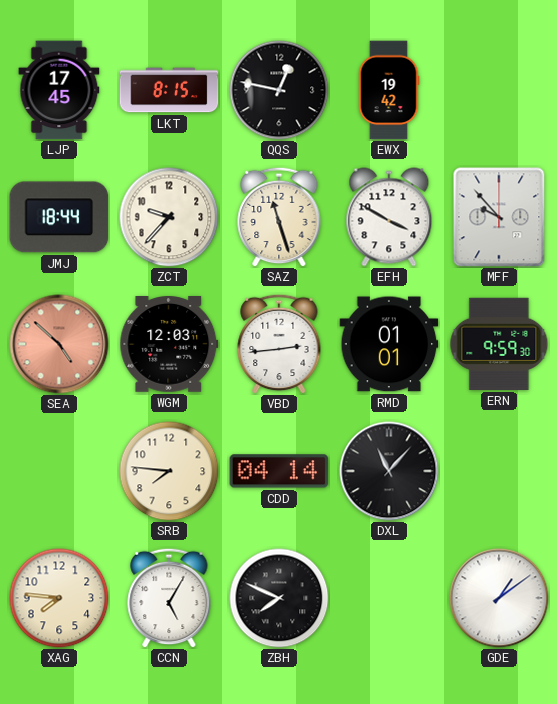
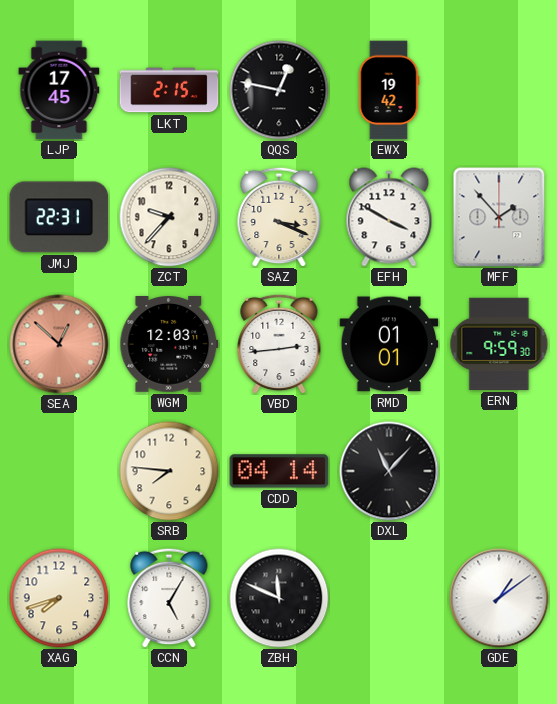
LKT: 8:15 -> 2:15
JMJ: 18:44 -> 22:31
SAZ: 11:27 -> 3:19
MFF: 9:53 -> 1:53
SEA: 4:52 -> 12:52
XAG: 7:46 -> 7:42
ZBH: 7:49 -> 11:49
